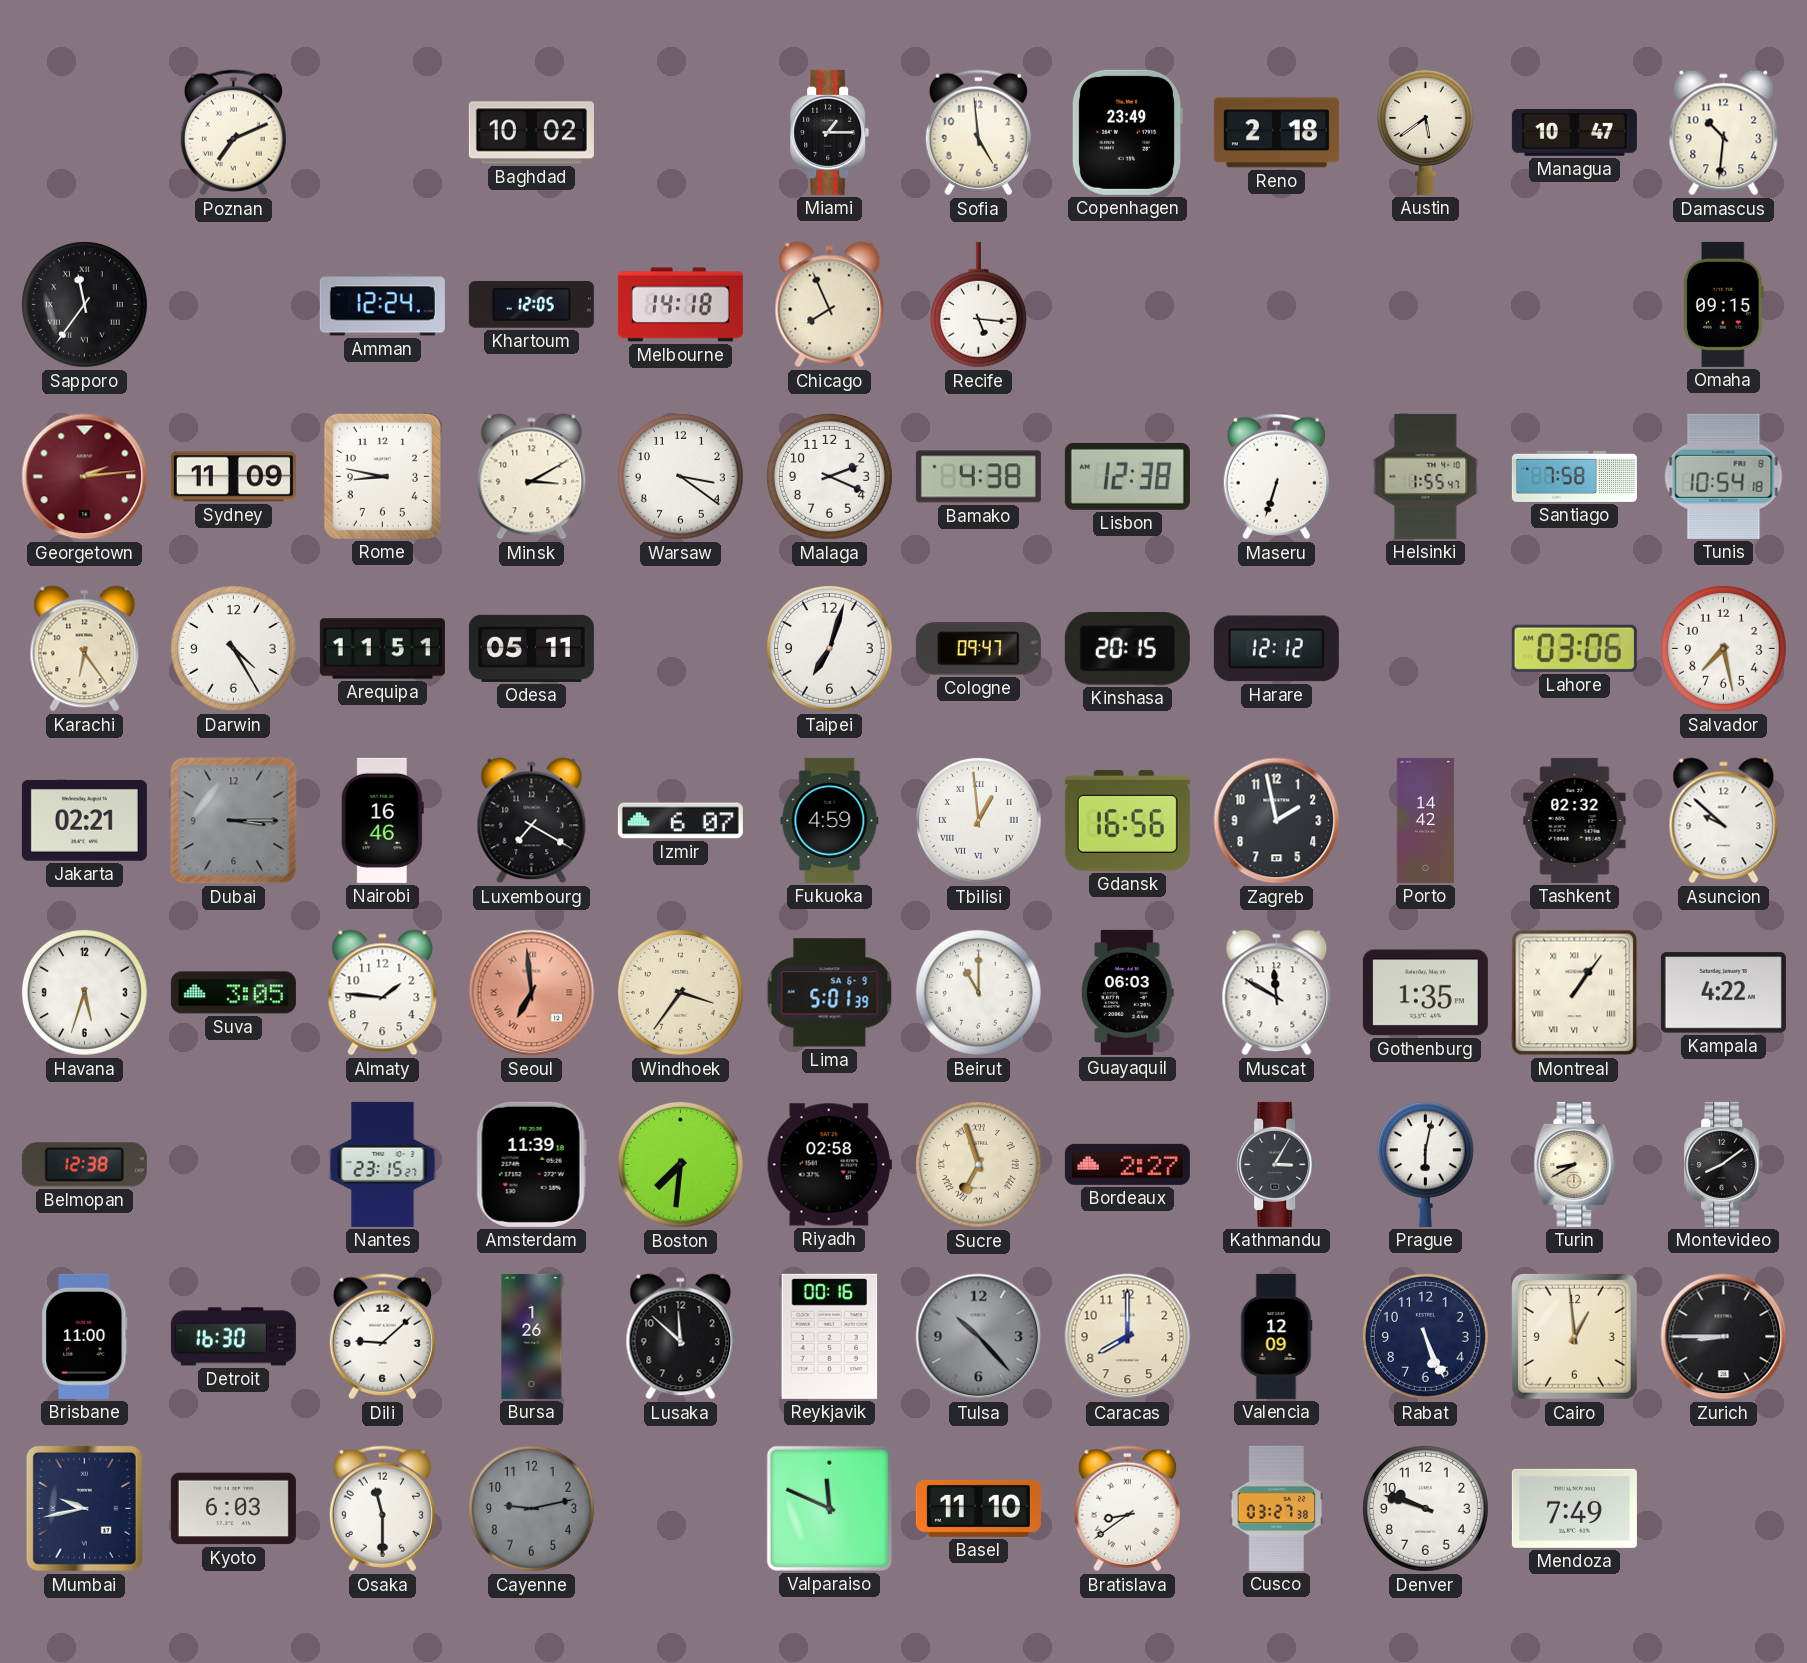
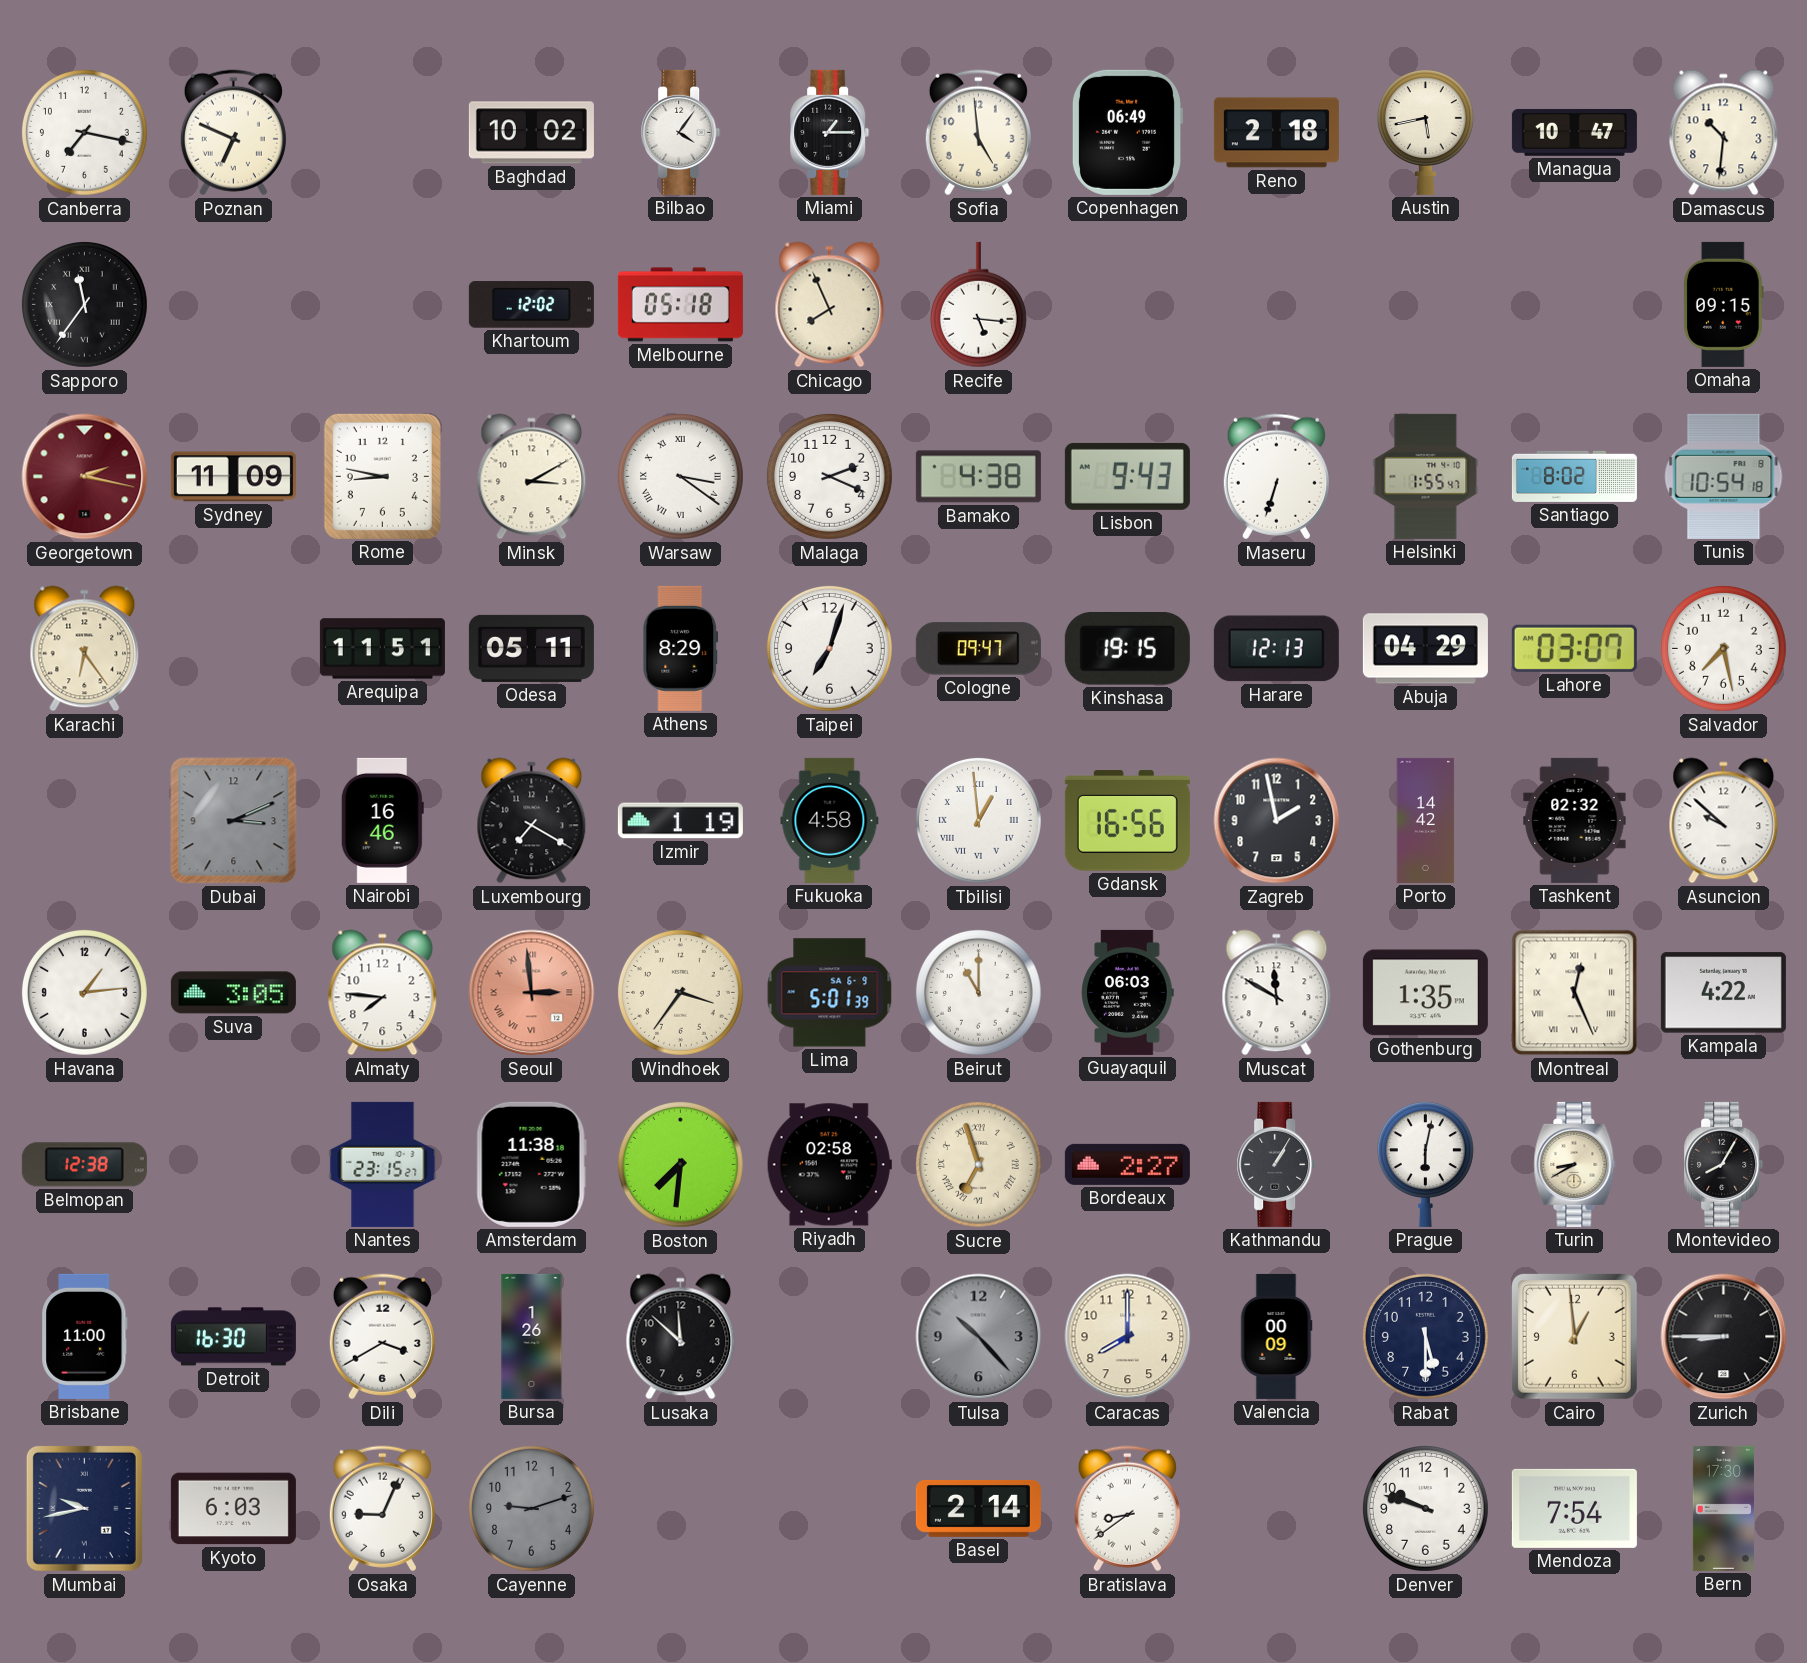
Canberra: none -> 7:17
Poznan: 7:11 -> 6:49
Bilbao: none -> 4:06
Copenhagen: 23:49 -> 06:49
Austin: 5:39 -> 5:43
Amman: 12:24 -> none
Khartoum: 12:05 -> 12:02
Melbourne: 14:18 -> 05:18
Georgetown: 2:14 -> 2:17
Warsaw numerals: Arabic -> Roman
Lisbon: 12:38 -> 9:43
Santiago: 7:58 -> 8:02
Darwin: 4:25 -> none
Athens: none -> 8:29
Kinshasa: 20:15 -> 19:15
Harare: 12:12 -> 12:13
Abuja: none -> 04:29
Lahore: 03:06 -> 03:07
Jakarta: 02:21 -> none
Dubai: 3:15 -> 3:11
Izmir: 6:07 -> 1:19
Fukuoka: 4:59 -> 4:58
Havana: 5:33 -> 1:14
Almaty: 1:46 -> 7:46
Seoul: 6:59 -> 2:59
Montreal: 1:06 -> 12:26
Amsterdam: 11:39 -> 11:38
Kathmandu: 3:05 -> 1:05
Montevideo: 8:09 -> 8:05
Dili: 9:08 -> 3:40
Reykjavik: 00:16 -> none
Valencia: 12:09 -> 00:09
Rabat: 5:26 -> 5:30
Osaka: 11:30 -> 9:04
Cayenne: 9:13 -> 9:12
Valparaiso: 11:49 -> none
Basel: 11:10 -> 2:14
Cusco: 03:27 -> none
Mendoza: 7:49 -> 7:54
Bern: none -> 17:30
